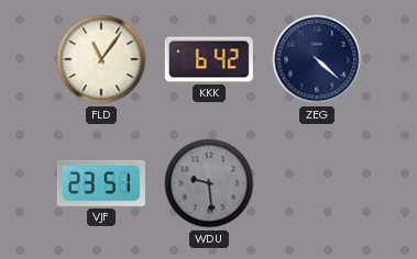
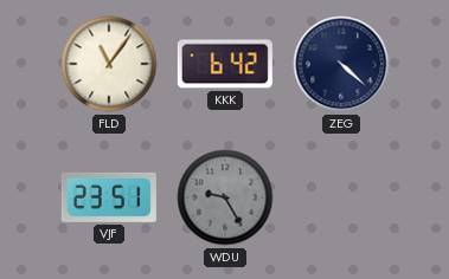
WDU: 9:29 -> 9:25
